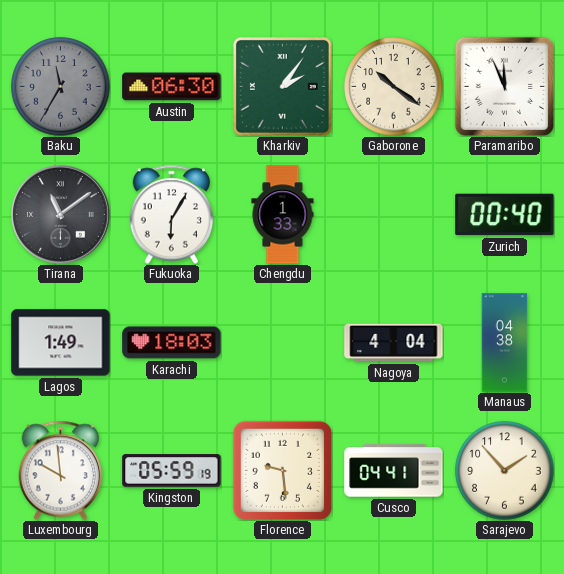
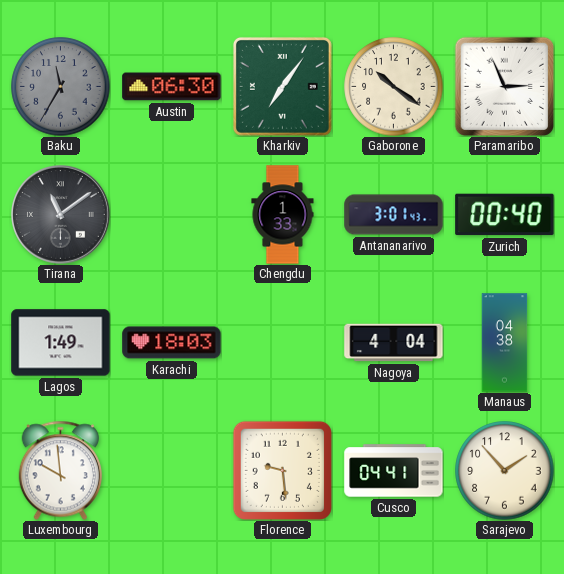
Kharkiv: 2:06 -> 7:06
Paramaribo: 11:56 -> 2:56
Fukuoka: 6:05 -> none
Antananarivo: none -> 3:01
Kingston: 05:59 -> none
